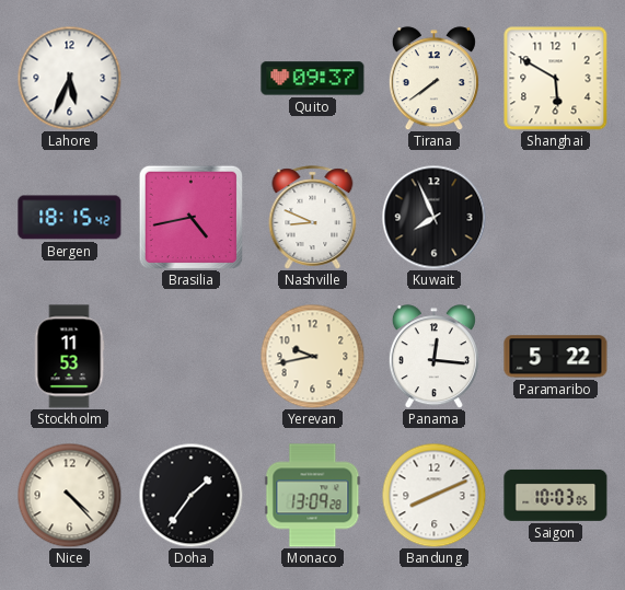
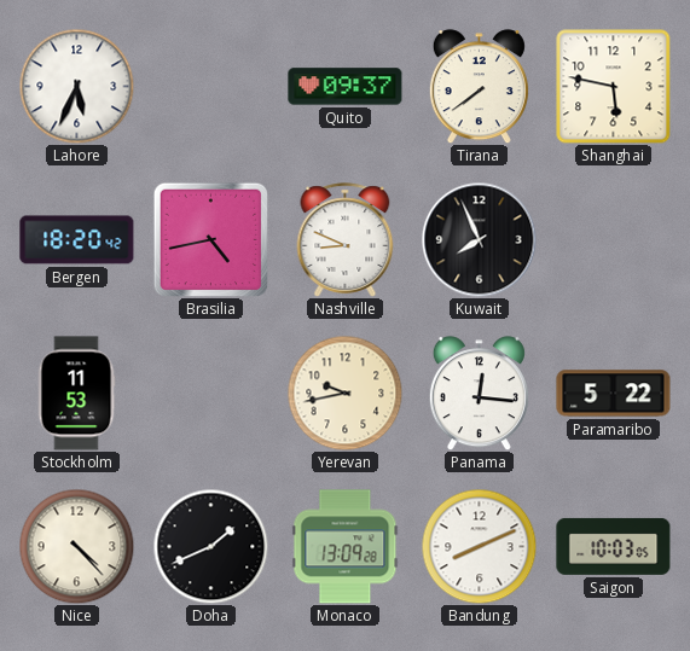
Shanghai: 5:50 -> 5:47
Bergen: 18:15 -> 18:20
Doha: 1:36 -> 1:41
